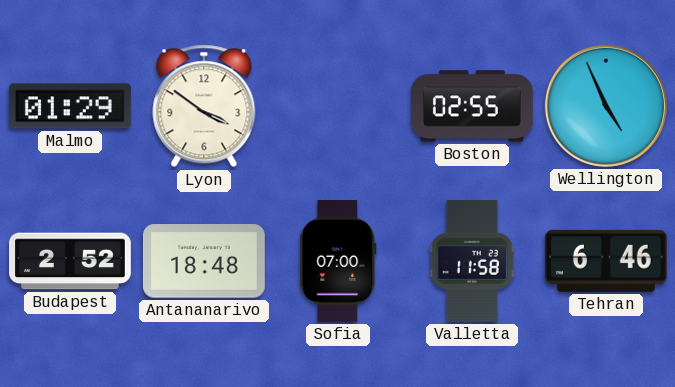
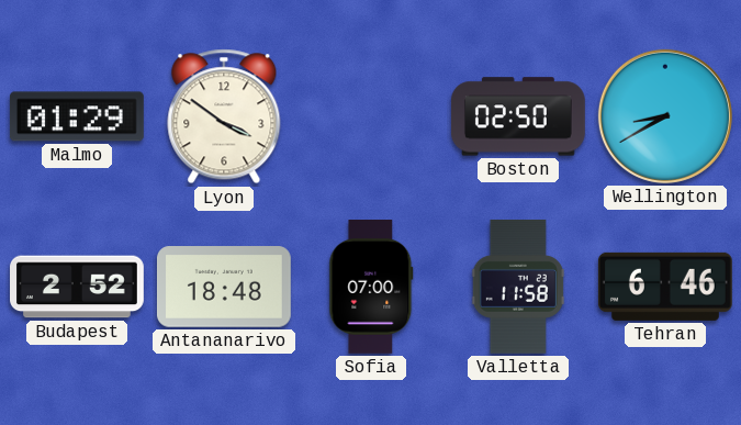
Boston: 02:55 -> 02:50
Wellington: 4:56 -> 8:40
